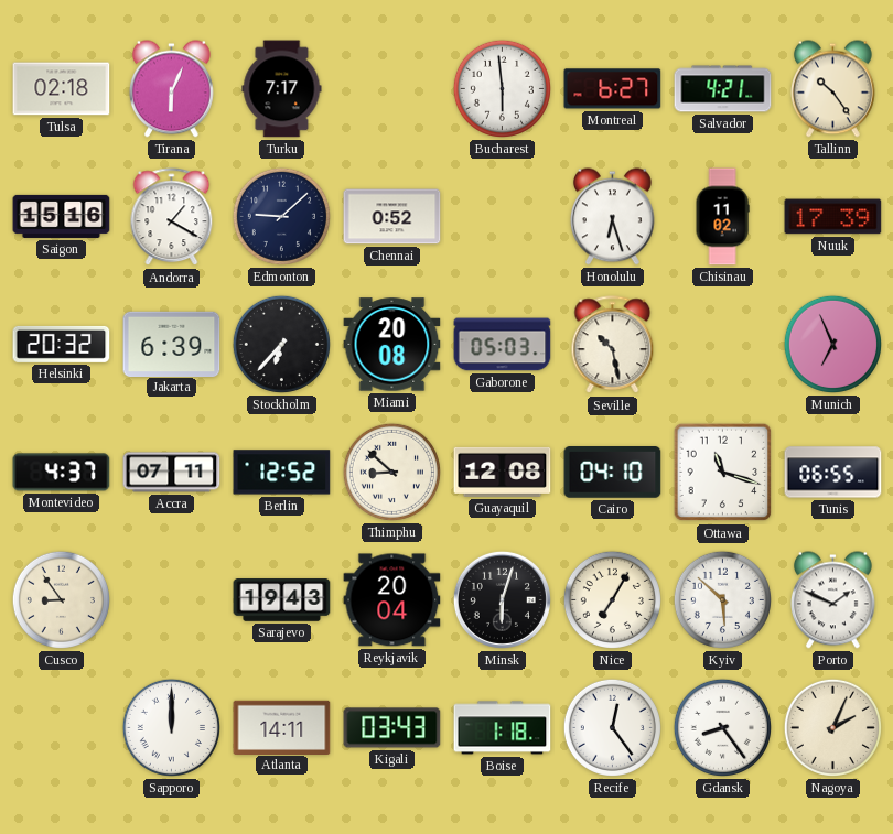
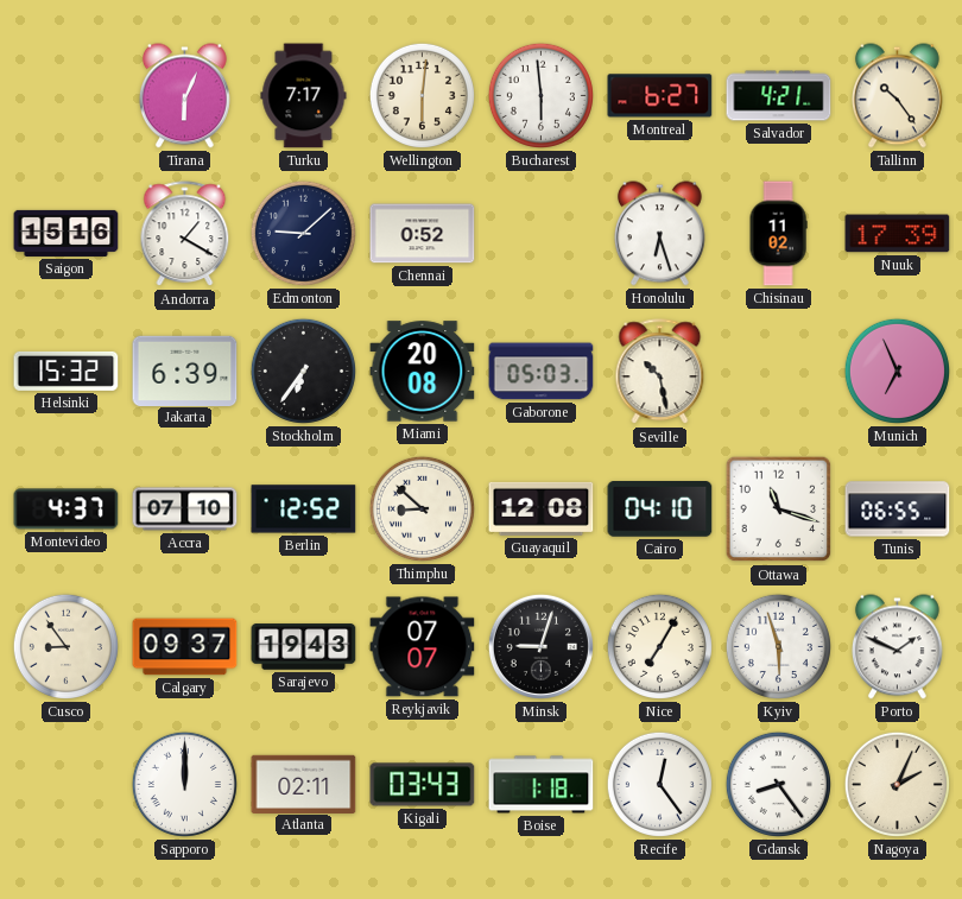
Tulsa: 02:18 -> none
Wellington: none -> 6:01
Helsinki: 20:32 -> 15:32
Stockholm: 6:37 -> 6:36
Accra: 07:11 -> 07:10
Calgary: none -> 09:37
Reykjavik: 20:04 -> 07:07
Minsk: 6:03 -> 9:03
Kyiv: 5:52 -> 5:57
Atlanta: 14:11 -> 02:11
